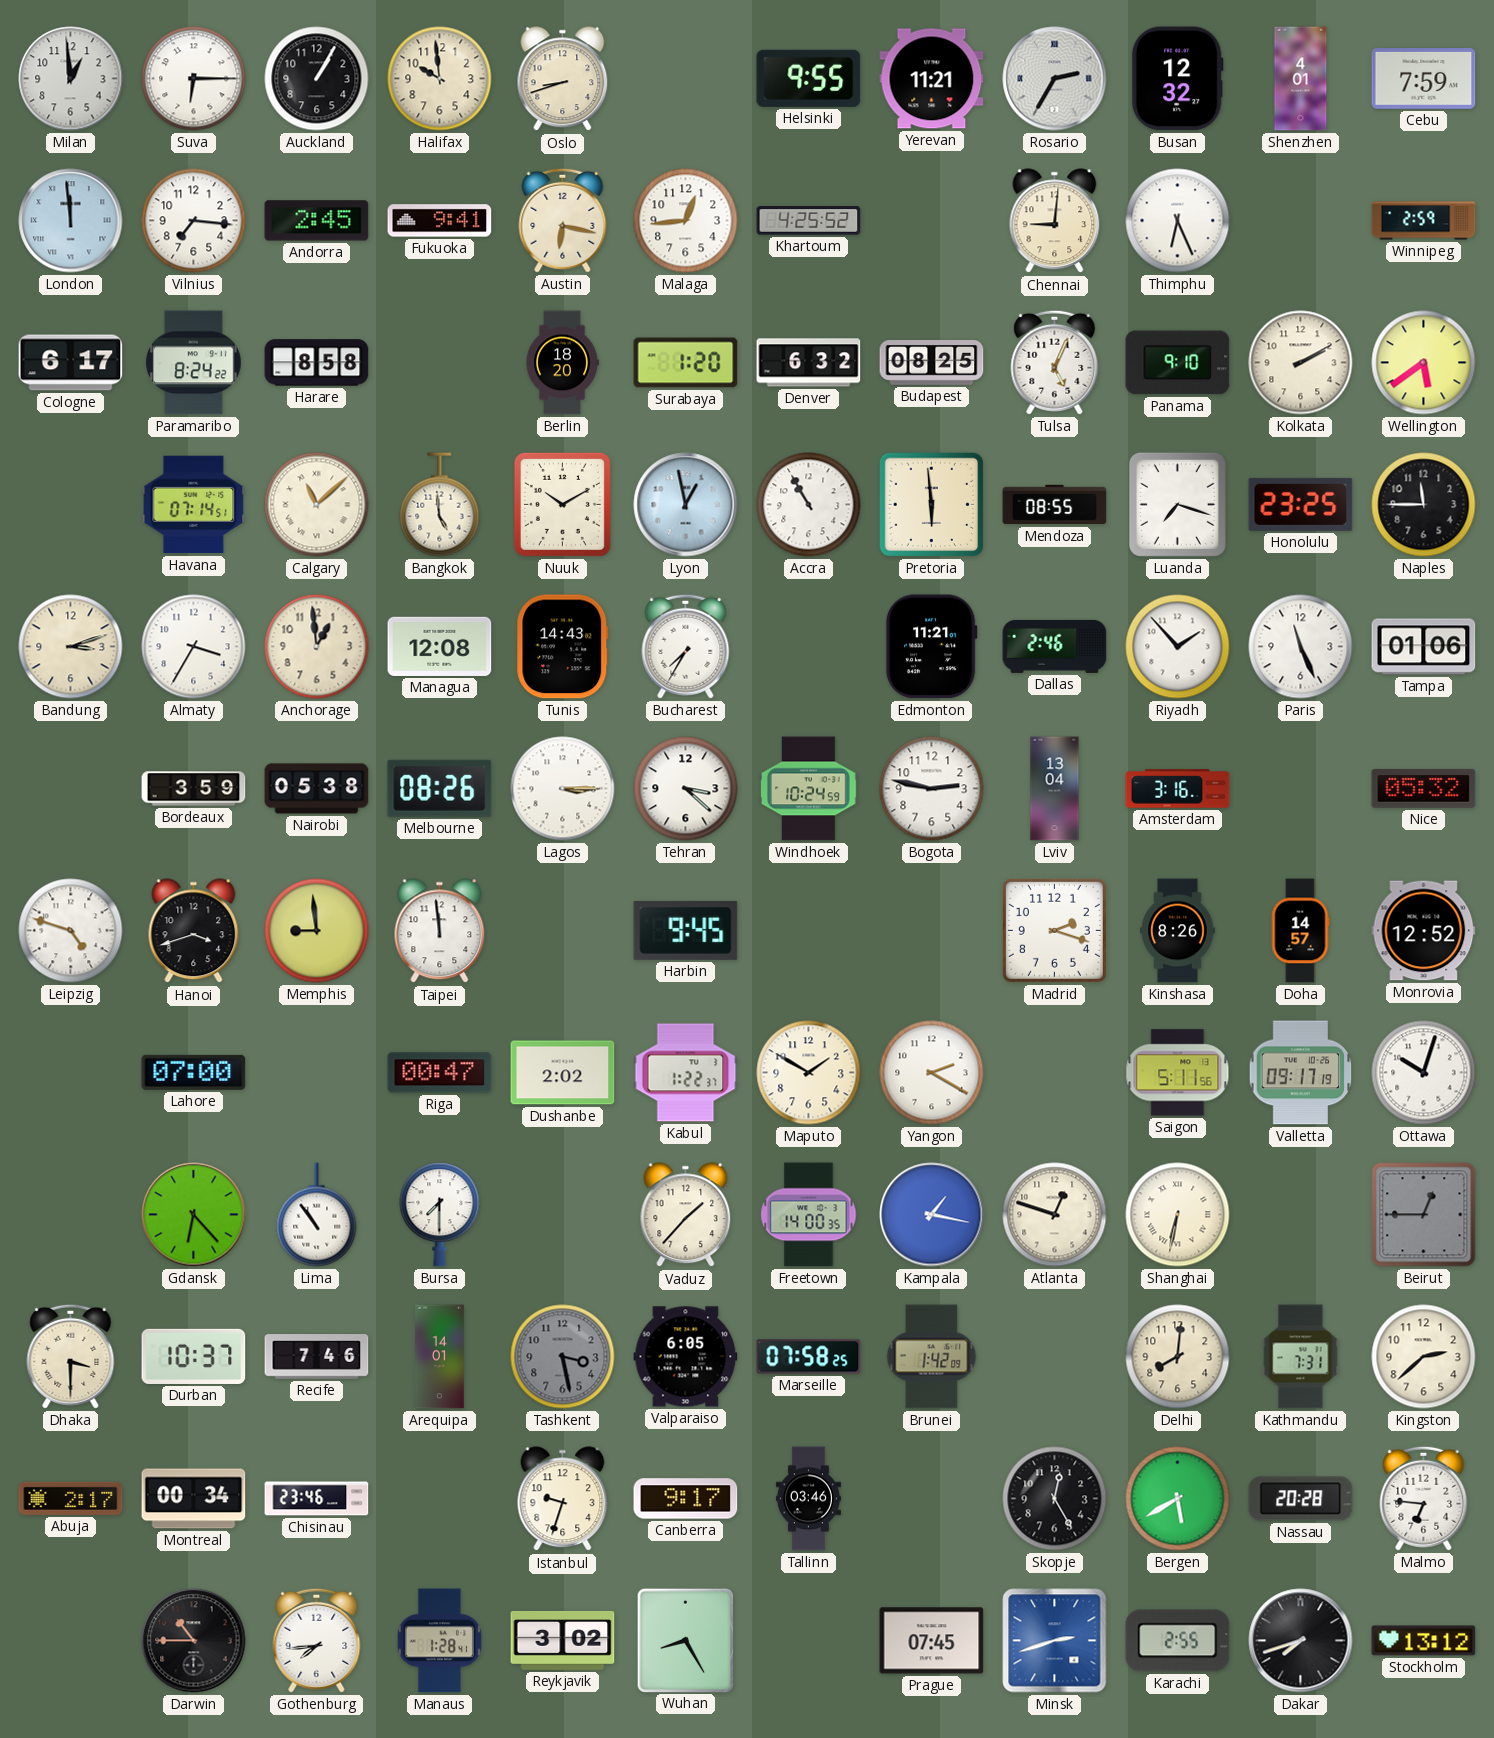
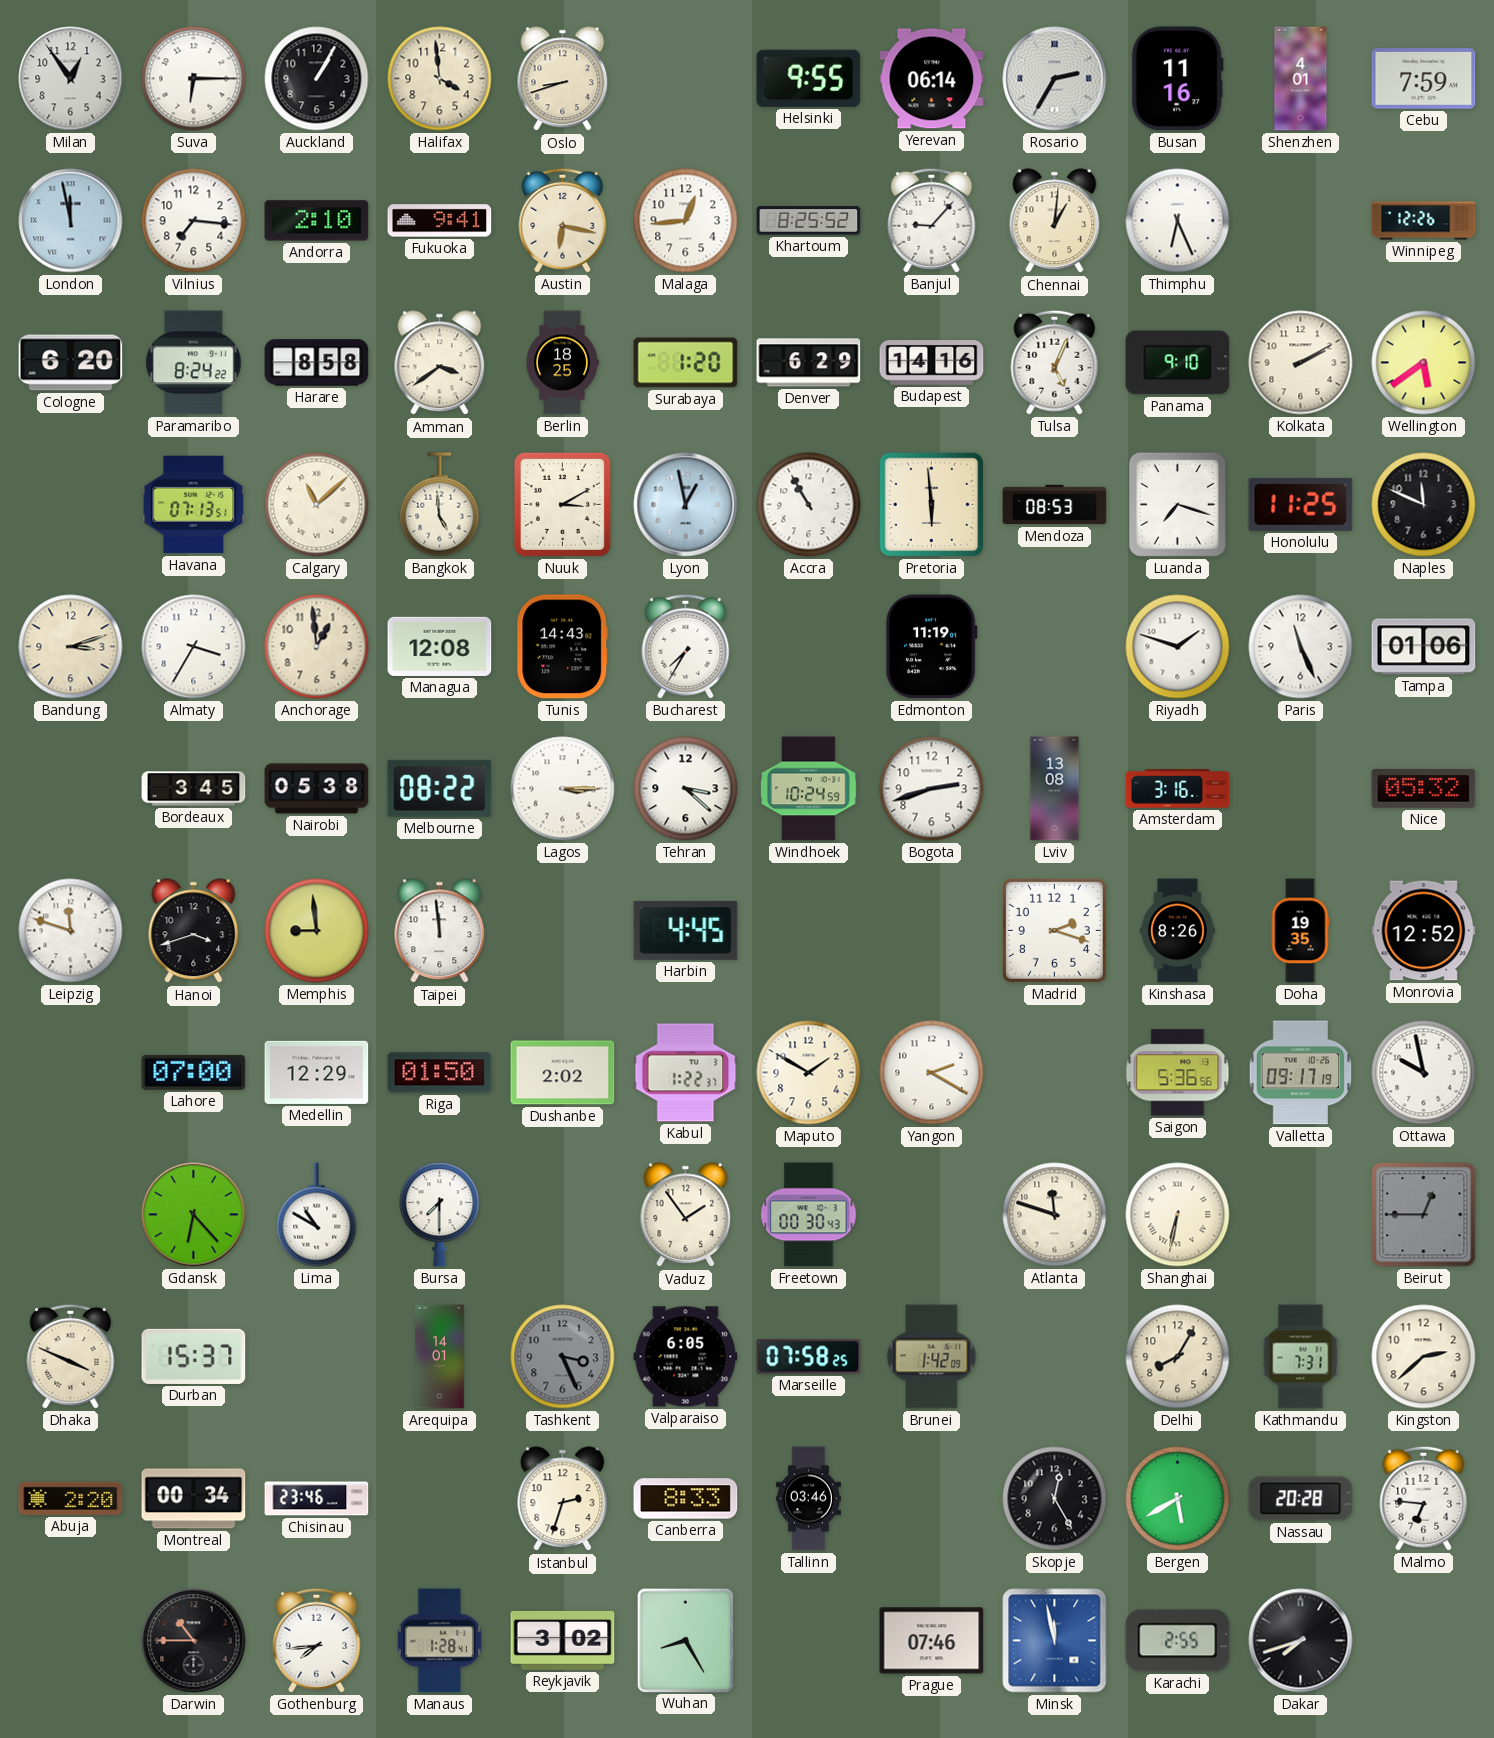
Milan: 12:59 -> 12:54
Halifax: 9:59 -> 3:59
Yerevan: 11:21 -> 06:14
Busan: 12:32 -> 11:16
London: 11:59 -> 11:58
Andorra: 2:45 -> 2:10
Khartoum: 4:25 -> 8:25
Banjul: none -> 9:07
Chennai: 9:01 -> 1:01
Winnipeg: 2:59 -> 12:26
Cologne: 6:17 -> 6:20
Amman: none -> 3:39
Berlin: 18:20 -> 18:25
Denver: 6:32 -> 6:29
Budapest: 08:25 -> 14:16
Havana: 07:14 -> 07:13
Nuuk: 10:10 -> 3:10
Mendoza: 08:55 -> 08:53
Honolulu: 23:25 -> 11:25
Naples: 11:45 -> 11:49
Edmonton: 11:21 -> 11:19
Dallas: 2:46 -> none
Riyadh: 1:53 -> 1:48
Bordeaux: 3:59 -> 3:45
Melbourne: 08:26 -> 08:22
Bogota: 2:47 -> 2:42
Lviv: 13:04 -> 13:08
Leipzig: 4:48 -> 11:48
Harbin: 9:45 -> 4:45
Doha: 14:57 -> 19:35
Medellin: none -> 12:29
Riga: 00:47 -> 01:50
Saigon: 5:11 -> 5:36
Ottawa: 10:03 -> 9:58
Lima: 10:54 -> 10:50
Vaduz: 1:37 -> 1:54
Freetown: 14:00 -> 00:30
Kampala: 1:17 -> none
Atlanta: 12:48 -> 11:48
Dhaka: 3:30 -> 3:49
Durban: 10:37 -> 15:37
Recife: 7:46 -> none
Tashkent: 3:28 -> 3:26
Delhi: 8:01 -> 8:05
Abuja: 2:17 -> 2:20
Istanbul: 9:33 -> 2:33
Canberra: 9:17 -> 8:33
Prague: 07:45 -> 07:46
Minsk: 2:42 -> 11:58
Stockholm: 13:12 -> none
